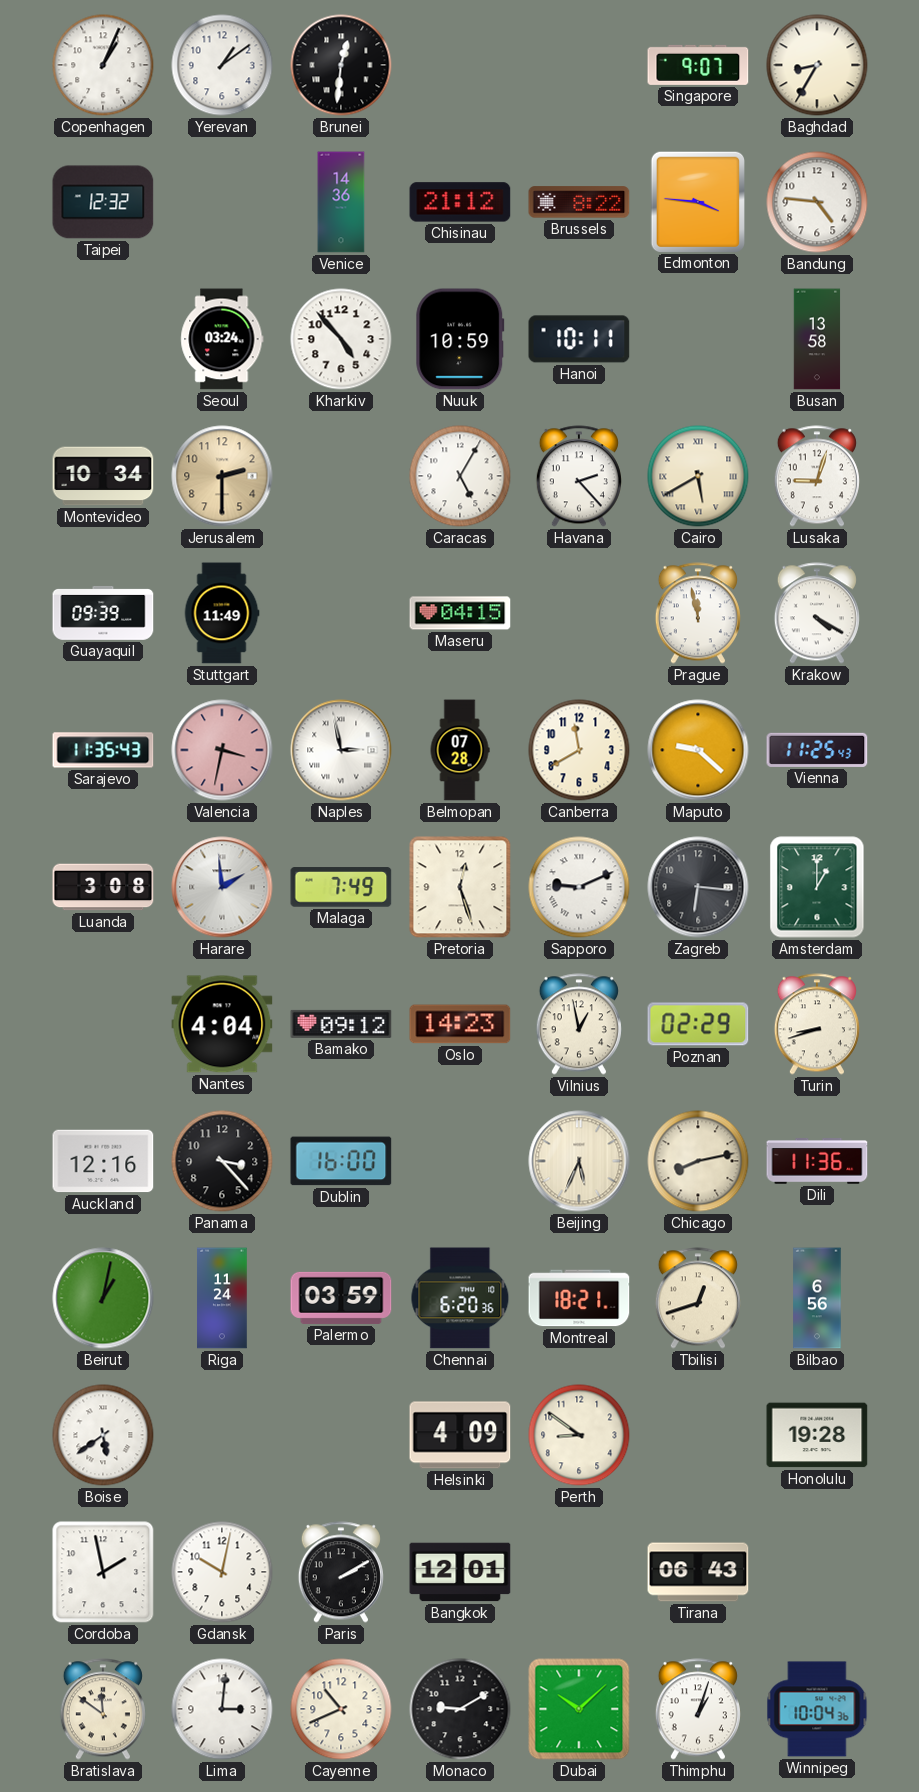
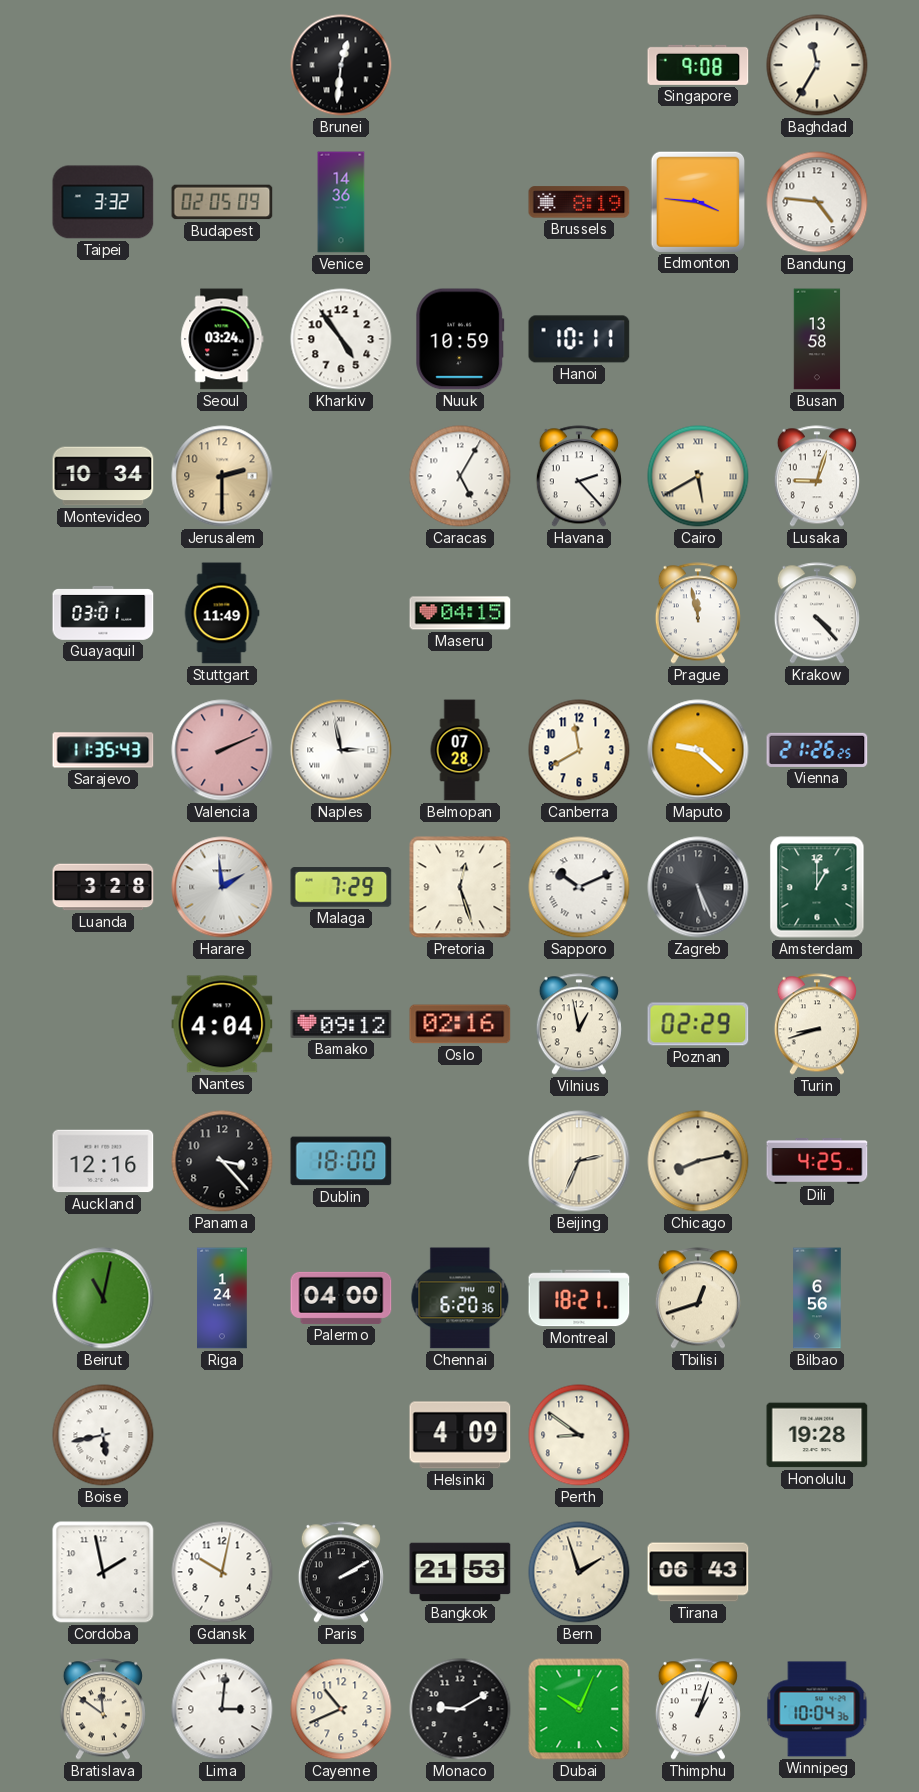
Copenhagen: 1:04 -> none
Yerevan: 1:09 -> none
Singapore: 9:07 -> 9:08
Baghdad: 8:35 -> 11:35
Taipei: 12:32 -> 3:32
Budapest: none -> 02:05
Chisinau: 21:12 -> none
Brussels: 8:22 -> 8:19
Kharkiv: 4:53 -> 4:54
Guayaquil: 09:39 -> 03:01
Krakow: 4:20 -> 4:23
Valencia: 3:32 -> 2:11
Vienna: 11:25 -> 21:26
Luanda: 3:08 -> 3:28
Malaga: 7:49 -> 7:29
Sapporo: 9:11 -> 10:11
Zagreb: 6:16 -> 5:26
Oslo: 14:23 -> 02:16
Dublin: 16:00 -> 18:00
Beijing: 5:34 -> 2:34
Dili: 11:36 -> 4:25
Beirut: 1:02 -> 11:02
Riga: 11:24 -> 1:24
Palermo: 03:59 -> 04:00
Boise: 5:39 -> 5:43
Bangkok: 12:01 -> 21:53
Bern: none -> 1:57
Dubai: 10:08 -> 10:04
